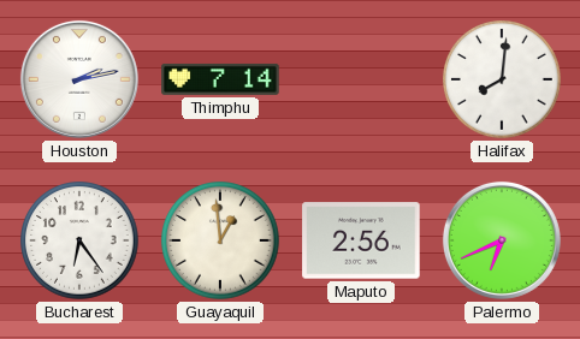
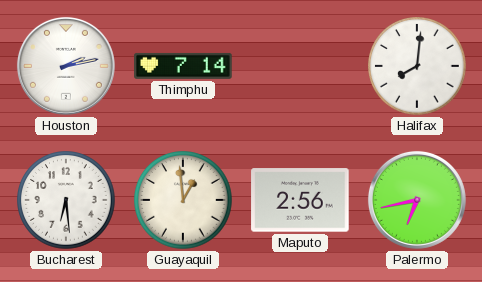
Bucharest: 6:24 -> 6:29
Palermo: 6:41 -> 6:43
